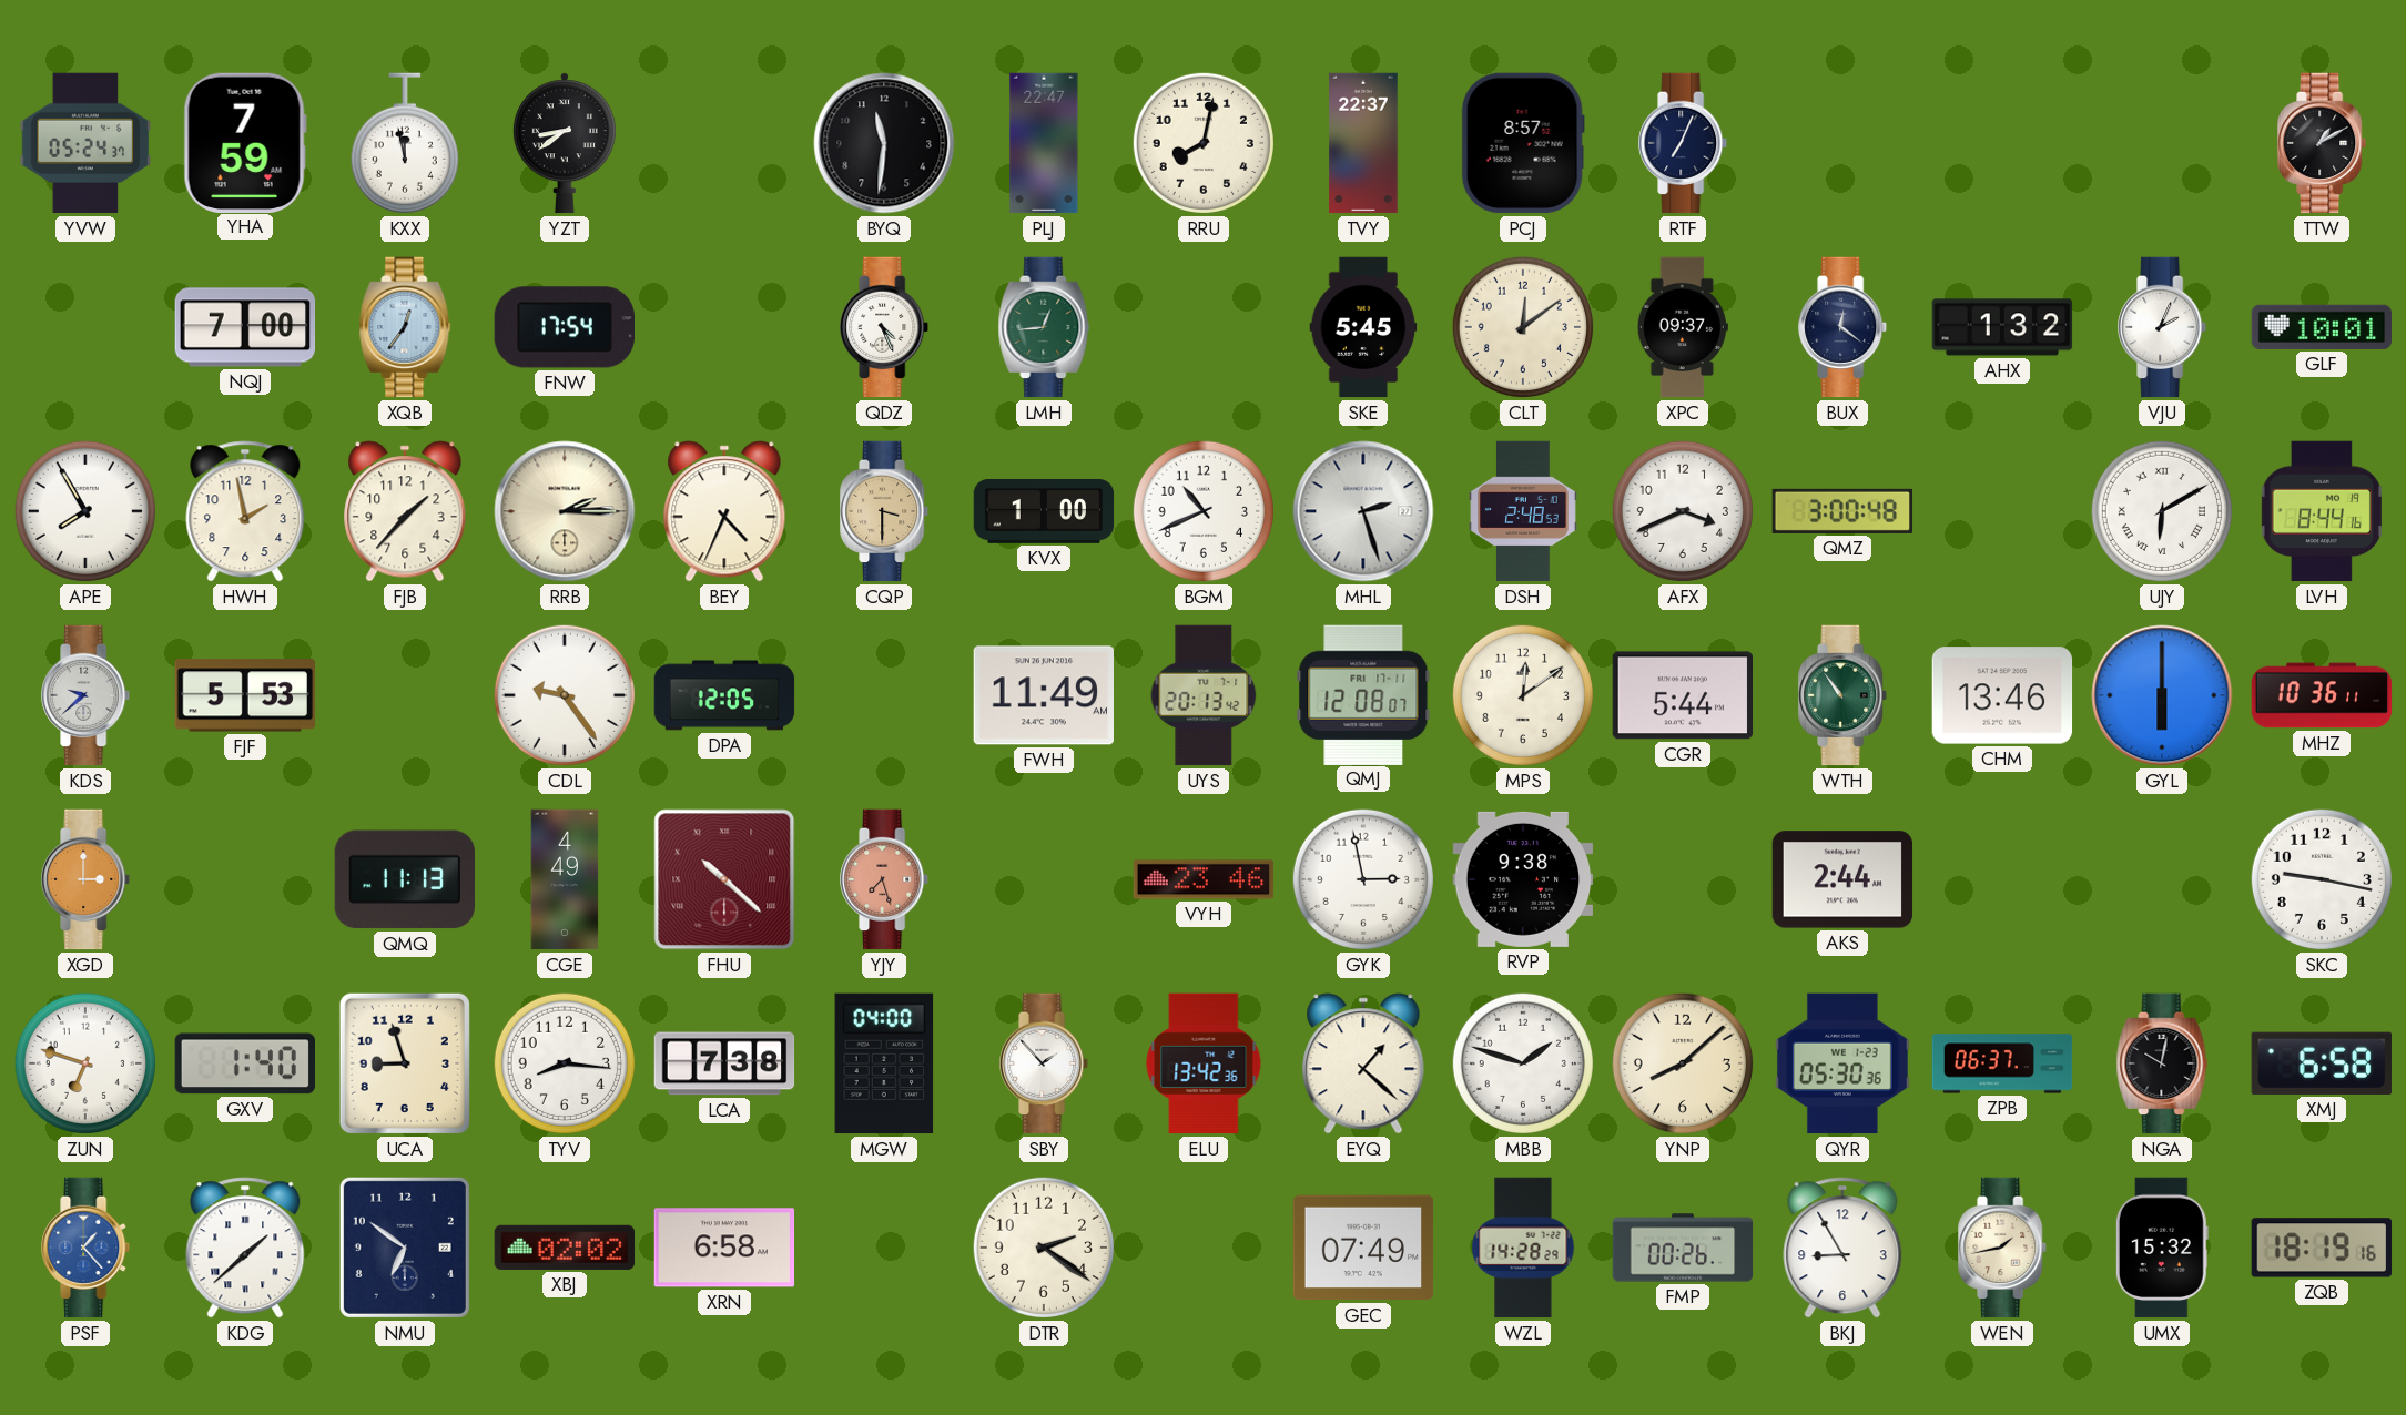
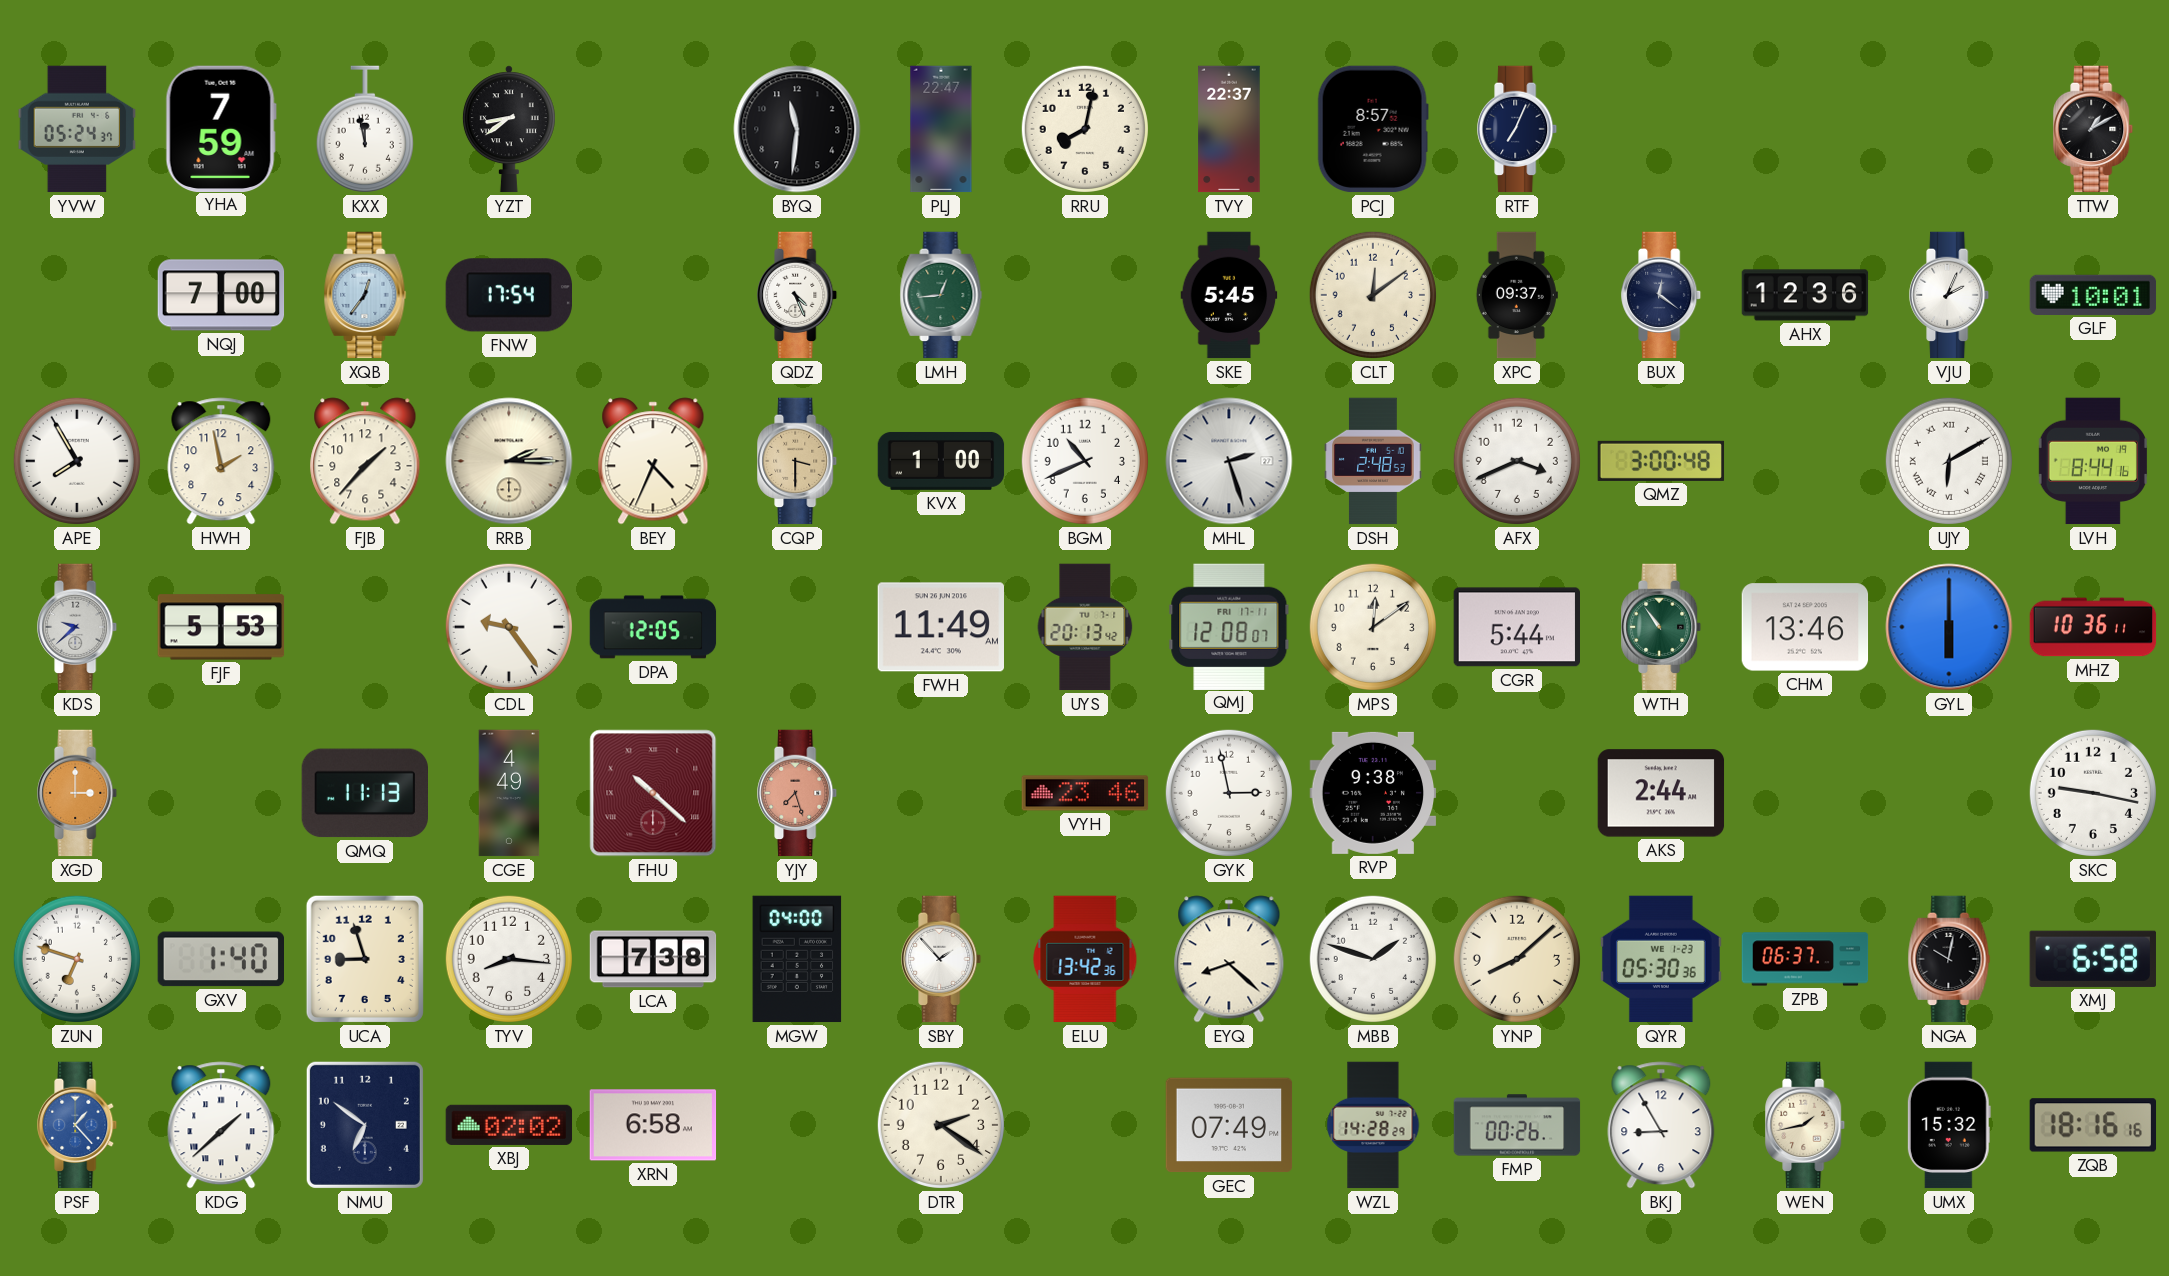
AHX: 1:32 -> 12:36
EYQ: 1:22 -> 8:22
ZQB: 18:19 -> 18:16
